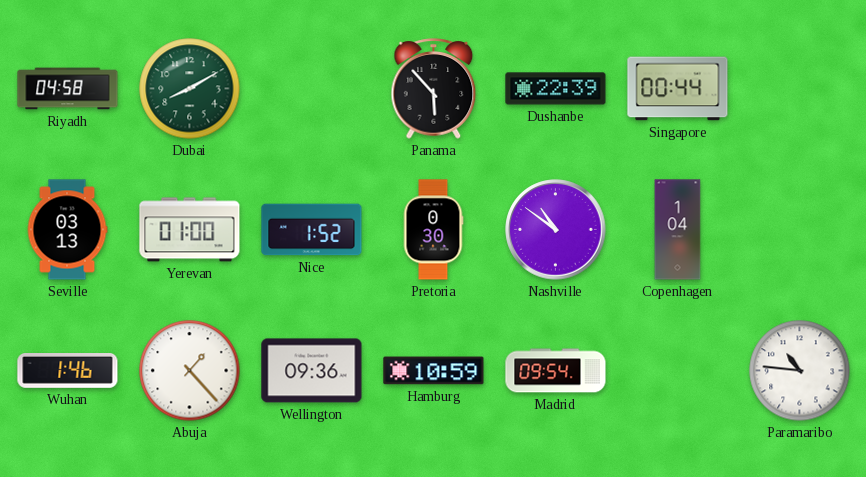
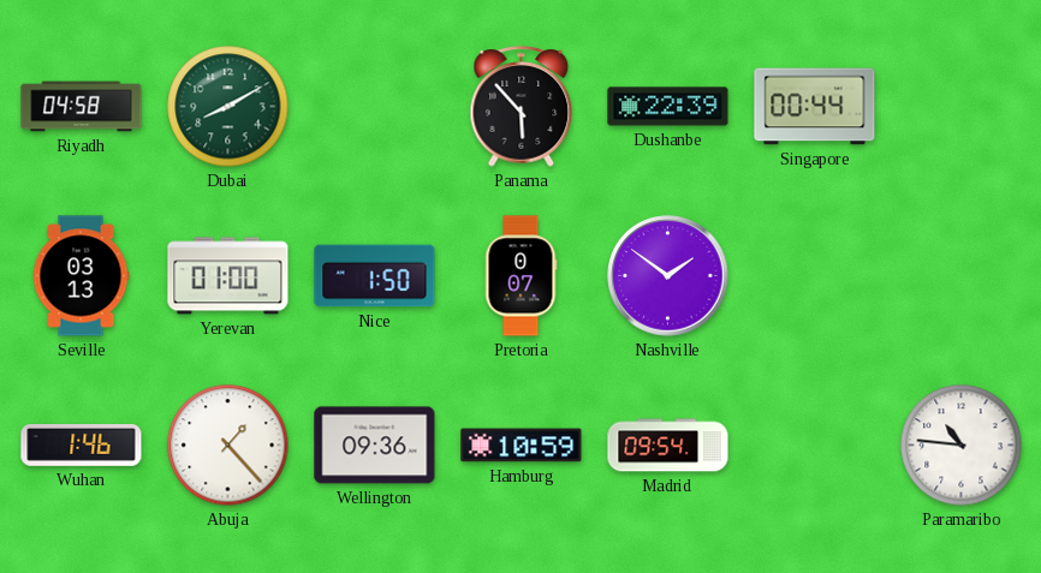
Nice: 1:52 -> 1:50
Pretoria: 0:30 -> 0:07
Nashville: 10:51 -> 1:51
Copenhagen: 1:04 -> none
